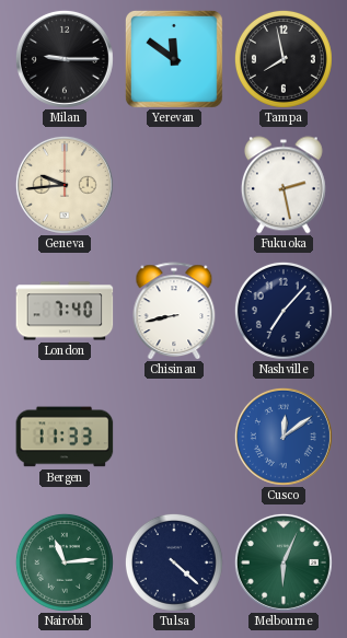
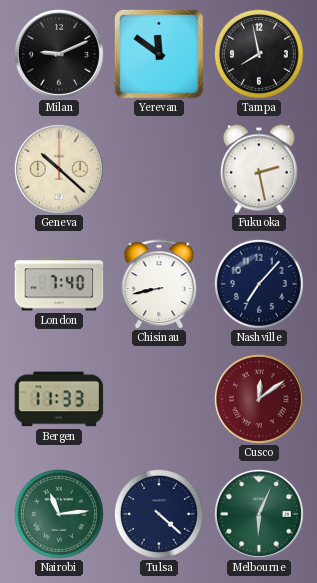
Milan: 9:15 -> 9:11
Geneva: 9:44 -> 10:22
Cusco dial: blue -> burgundy
